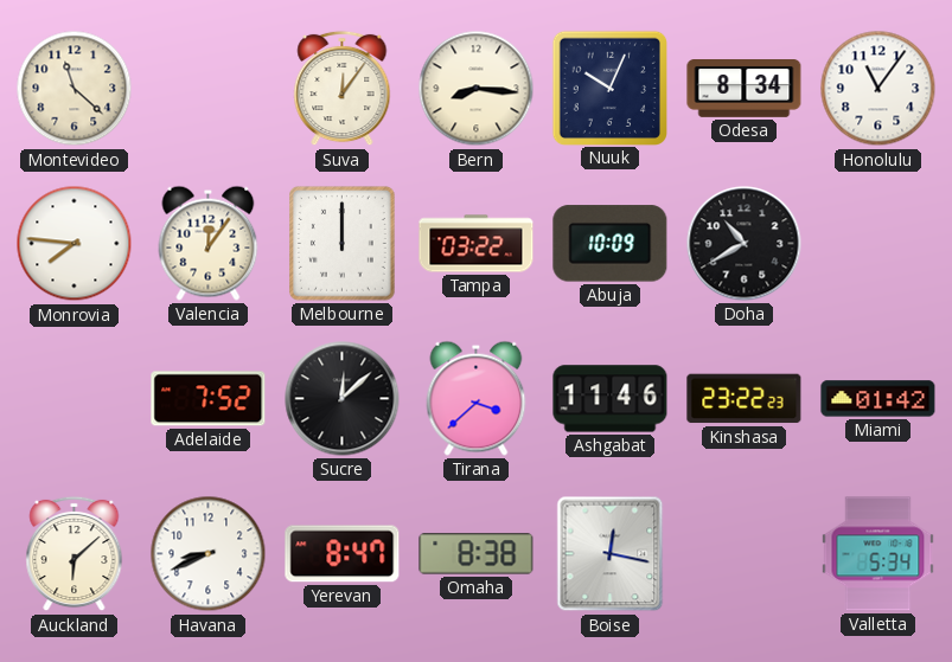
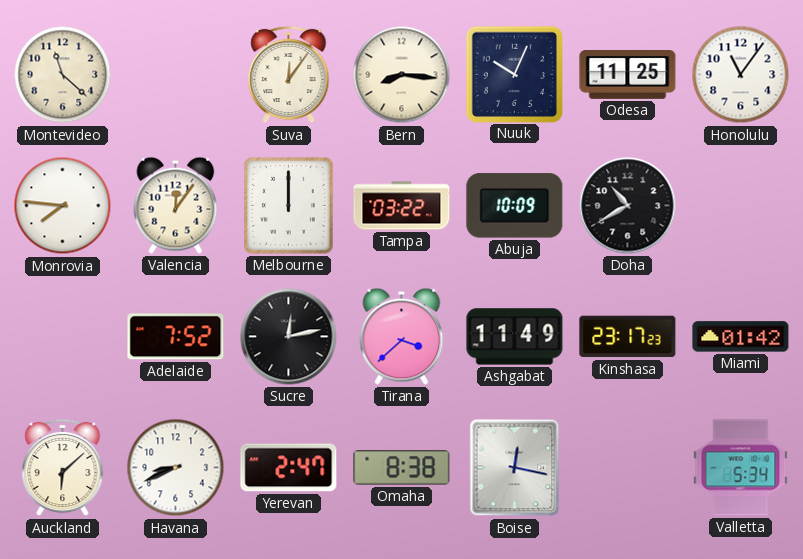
Odesa: 8:34 -> 11:25
Sucre: 12:08 -> 12:13
Ashgabat: 11:46 -> 11:49
Kinshasa: 23:22 -> 23:17
Yerevan: 8:47 -> 2:47
